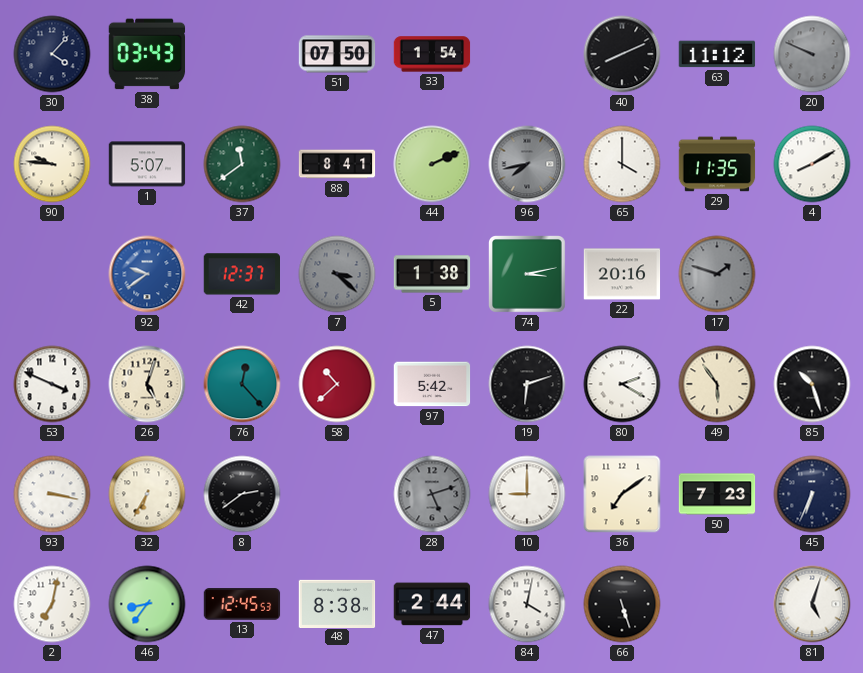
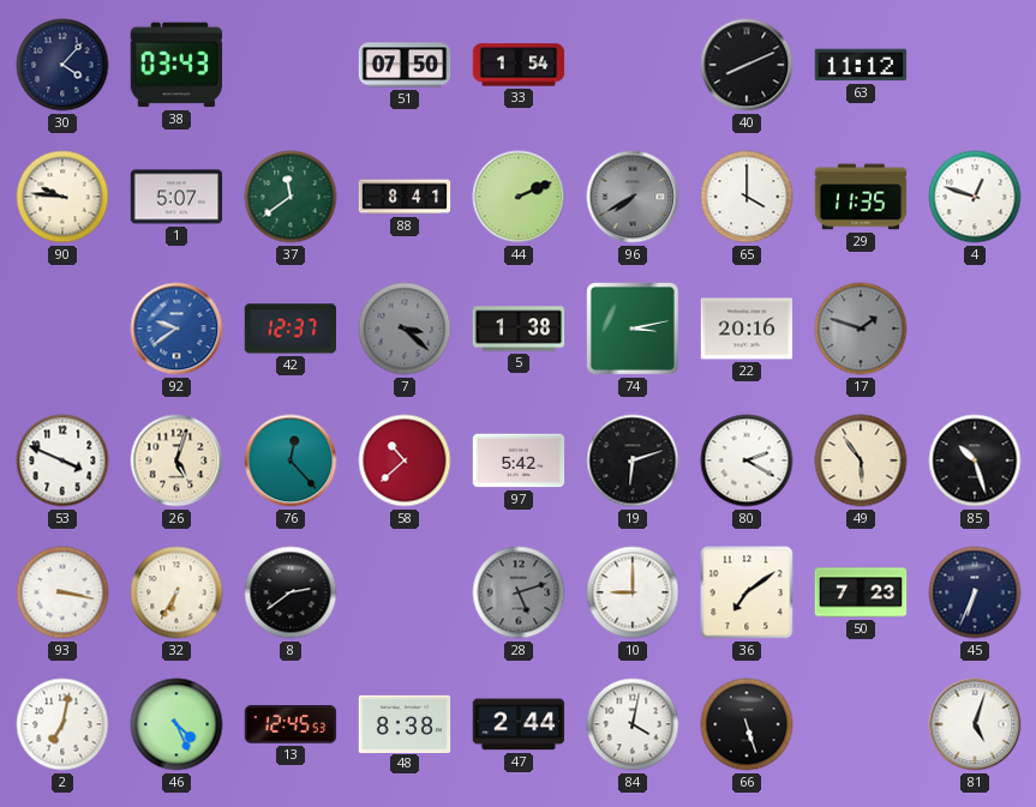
20: 9:49 -> none
96: 7:43 -> 7:40
4: 8:10 -> 12:48
46: 8:36 -> 4:26
